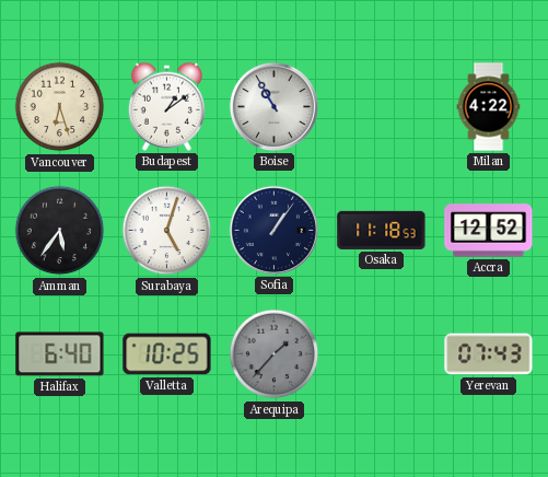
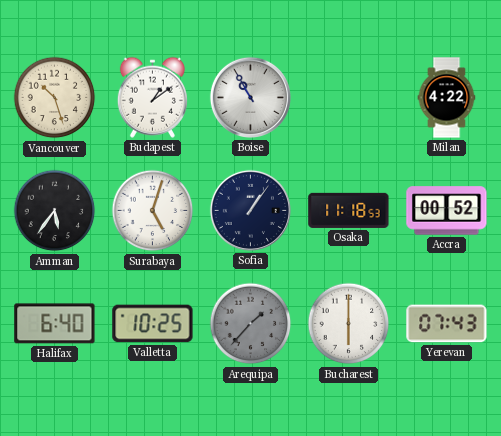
Vancouver: 6:27 -> 10:27
Accra: 12:52 -> 00:52
Bucharest: none -> 6:00
